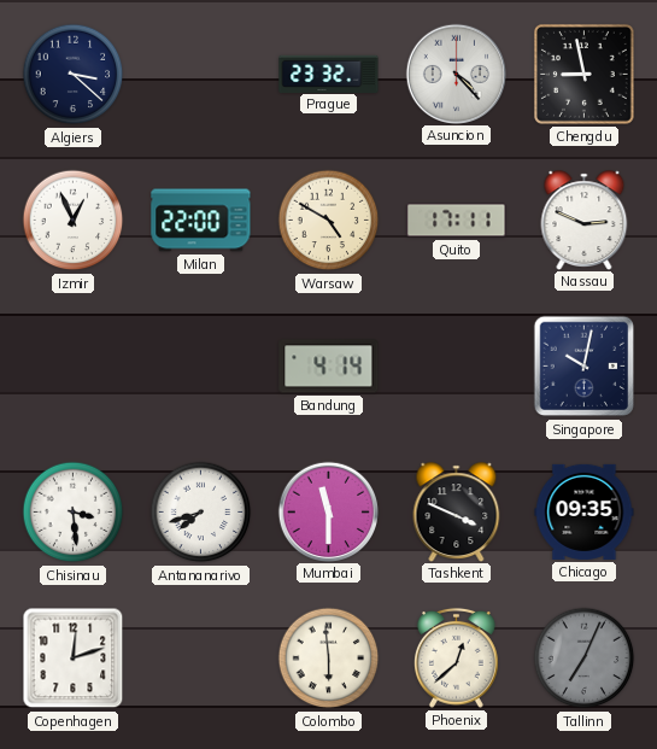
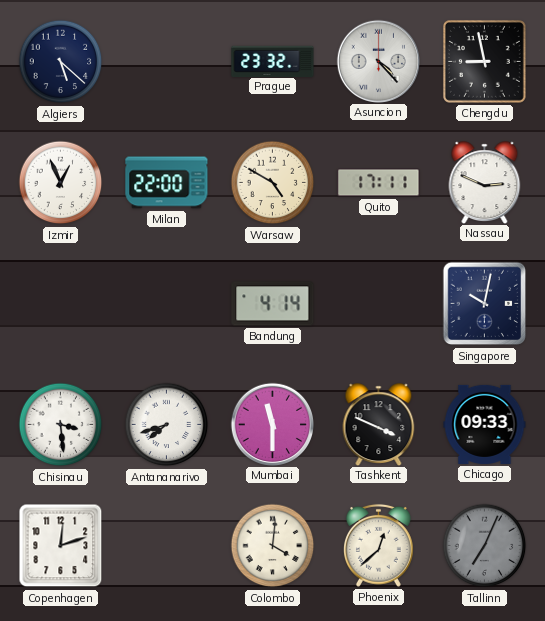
Algiers: 3:22 -> 5:22
Chicago: 09:35 -> 09:33
Colombo: 5:59 -> 4:01
